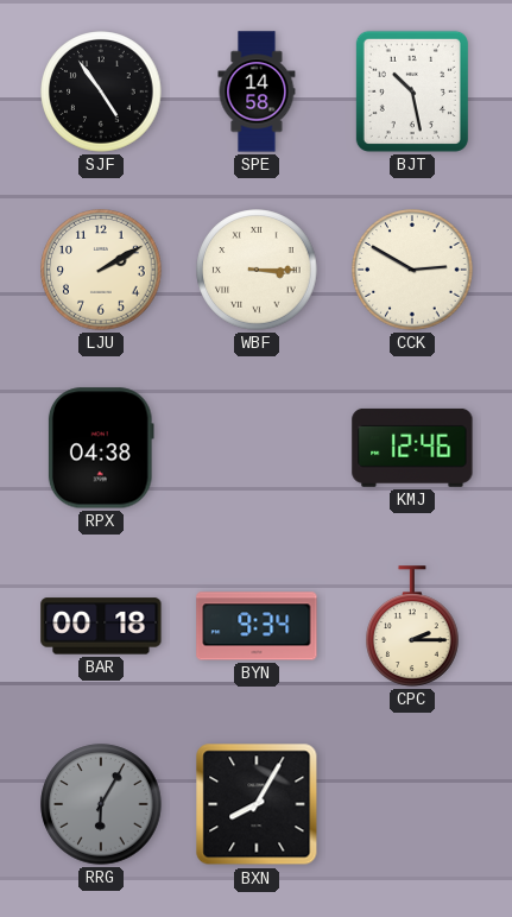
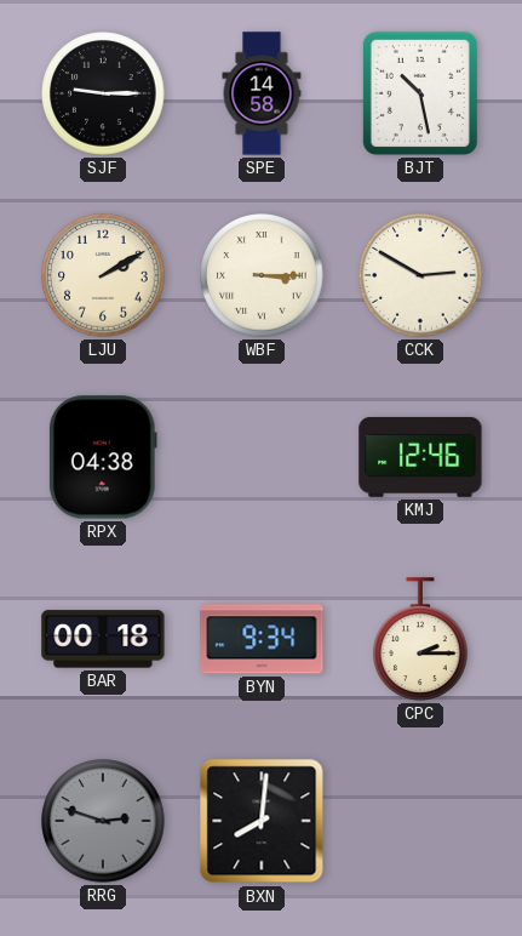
SJF: 4:54 -> 9:15
RRG: 6:05 -> 2:48
BXN: 8:05 -> 8:01
